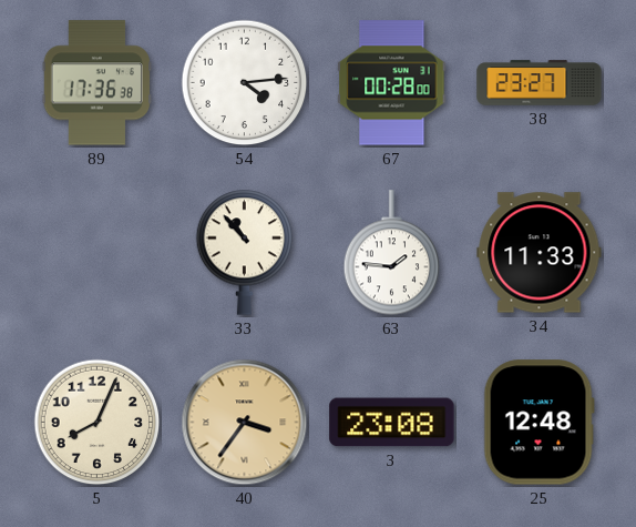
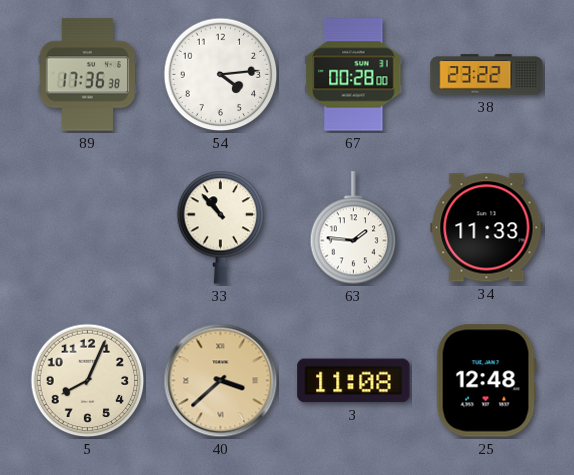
38: 23:27 -> 23:22
40: 3:36 -> 3:38
3: 23:08 -> 11:08
